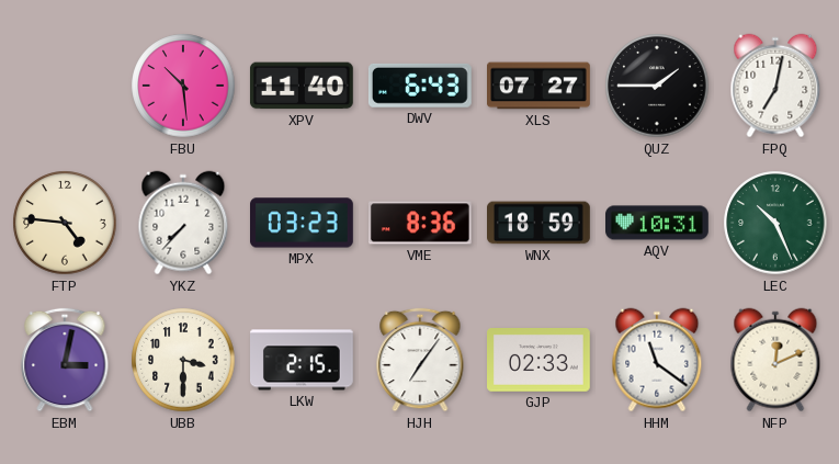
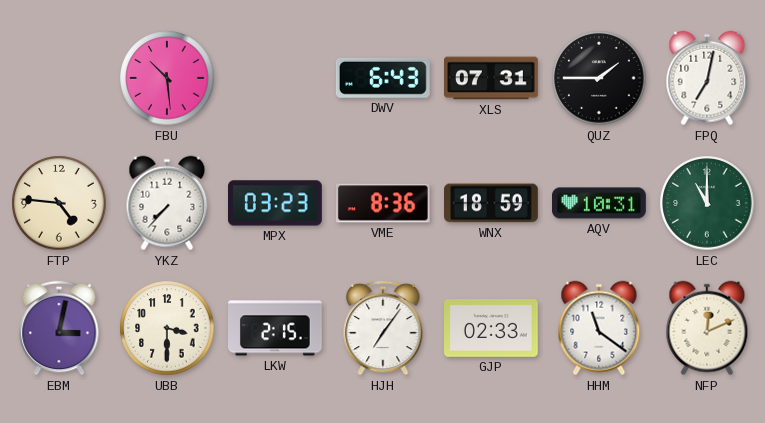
XPV: 11:40 -> none
XLS: 07:27 -> 07:31
LEC: 10:26 -> 11:00
